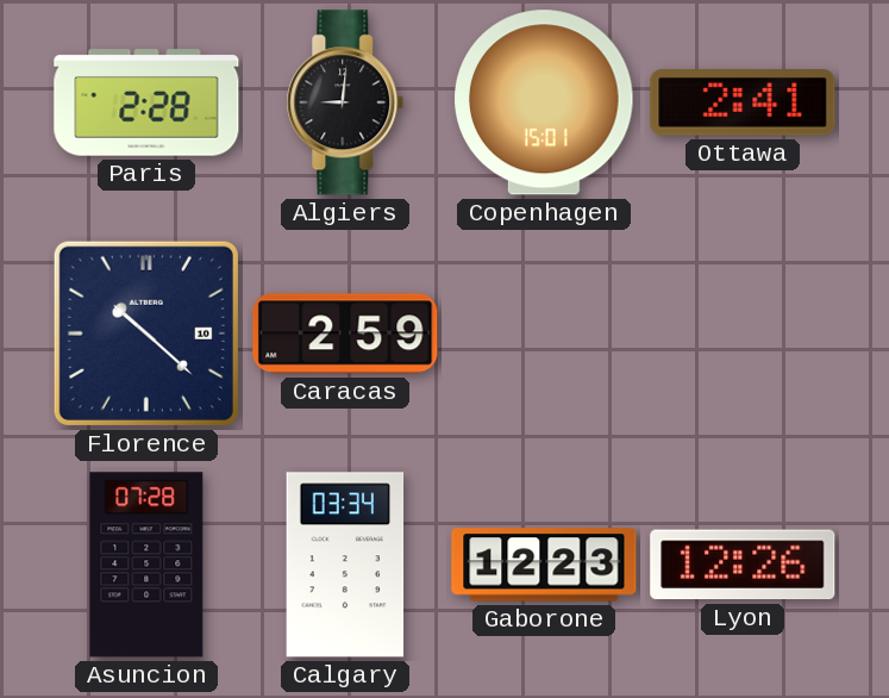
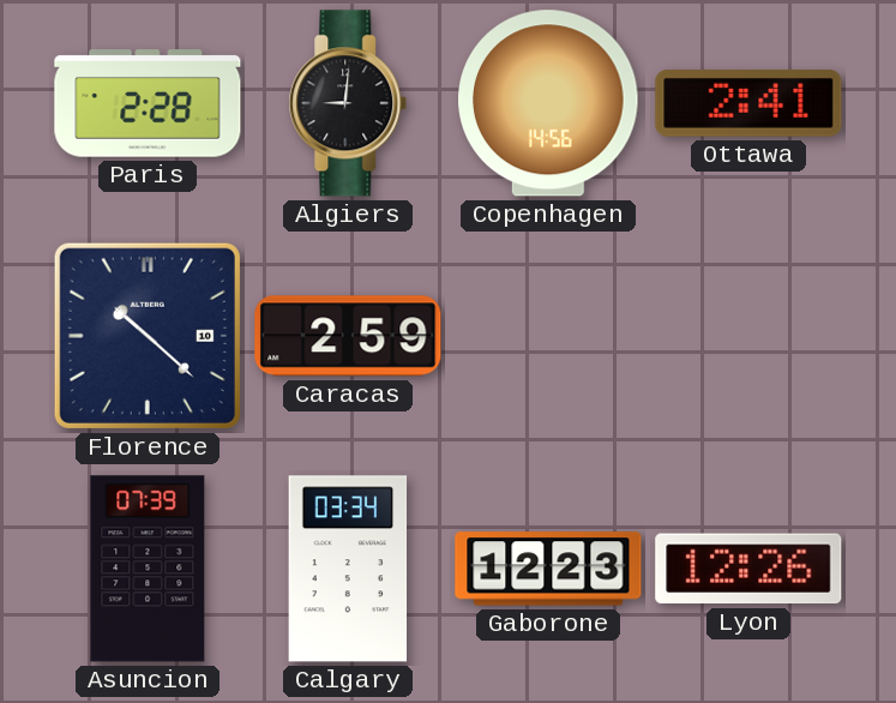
Copenhagen: 15:01 -> 14:56
Asuncion: 07:28 -> 07:39
